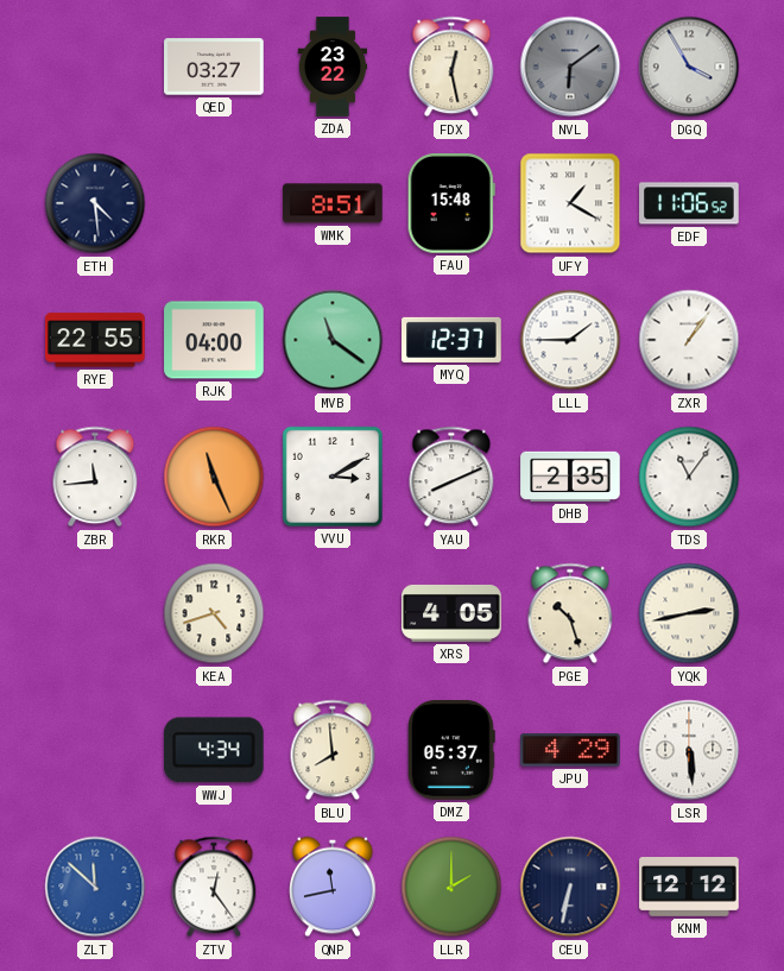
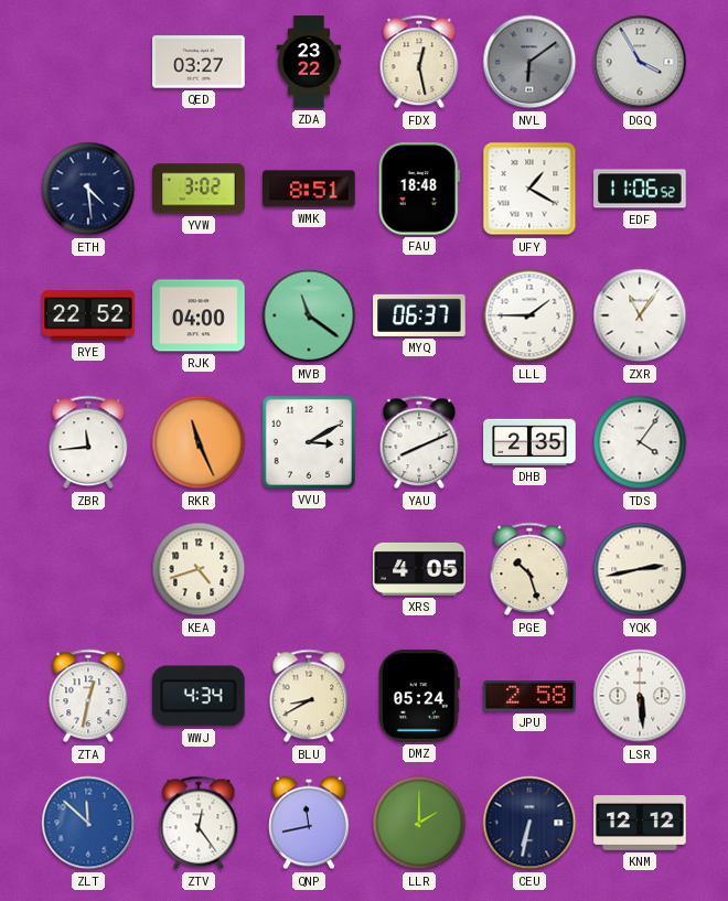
YVW: none -> 3:02
FAU: 15:48 -> 18:48
RYE: 22:55 -> 22:52
MYQ: 12:37 -> 06:37
ZXR: 1:06 -> 11:06
TDS: 11:06 -> 4:06
ZTA: none -> 12:32
BLU: 7:59 -> 8:40
DMZ: 05:37 -> 05:24
JPU: 4:29 -> 2:58
